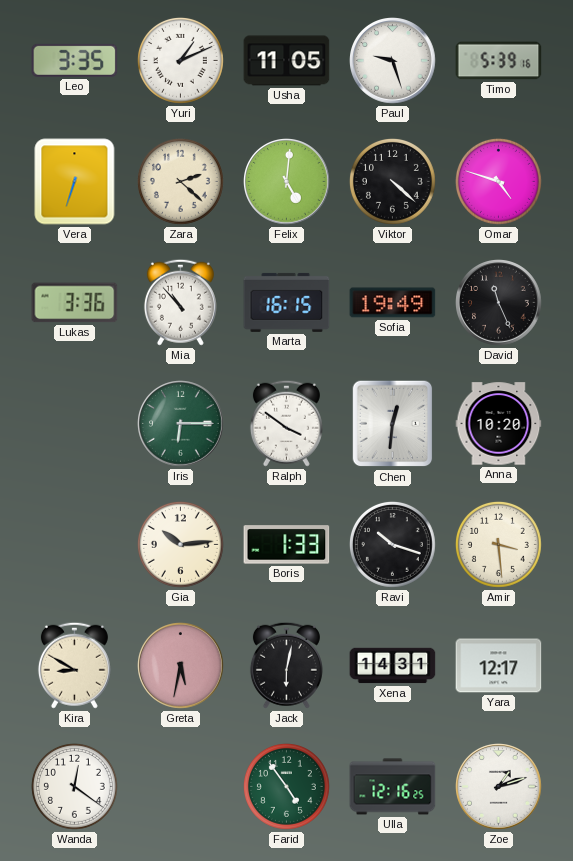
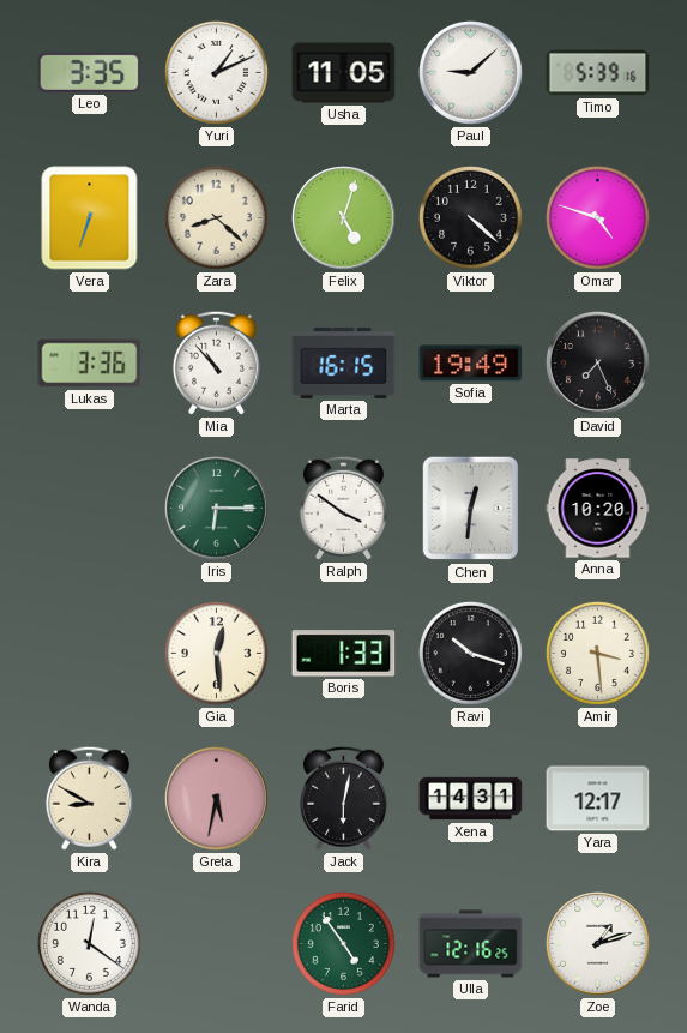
Paul: 9:27 -> 9:08
Zara: 2:22 -> 8:22
Felix: 5:01 -> 5:03
David: 11:26 -> 7:26
Gia: 10:14 -> 12:29
